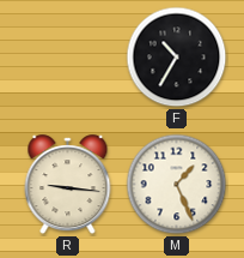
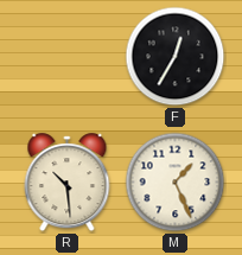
F: 10:35 -> 12:35
R: 9:16 -> 10:29
